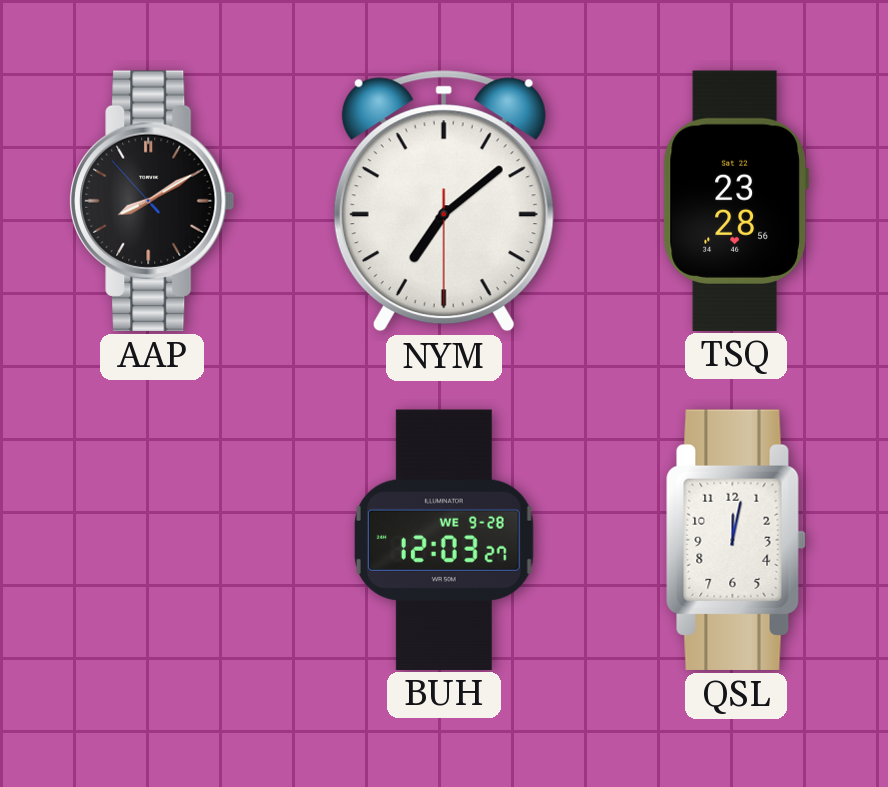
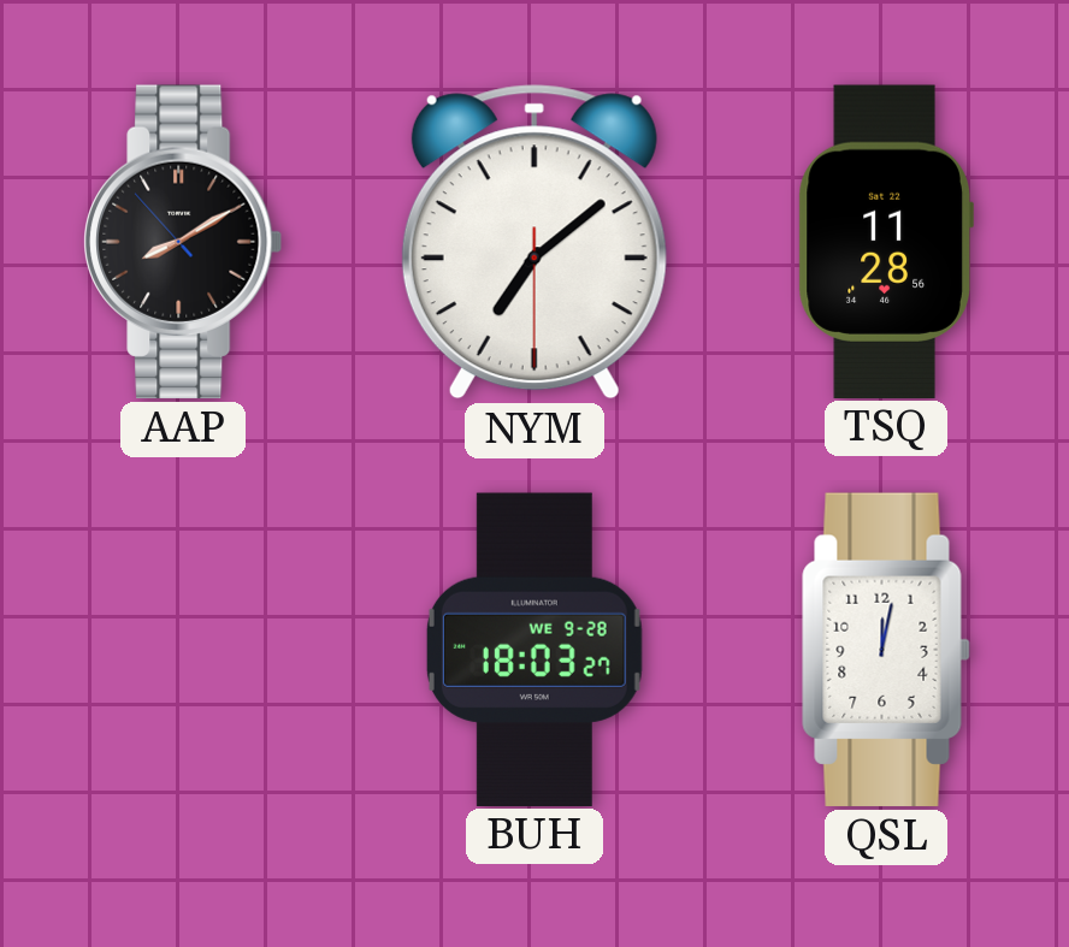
TSQ: 23:28 -> 11:28
BUH: 12:03 -> 18:03
